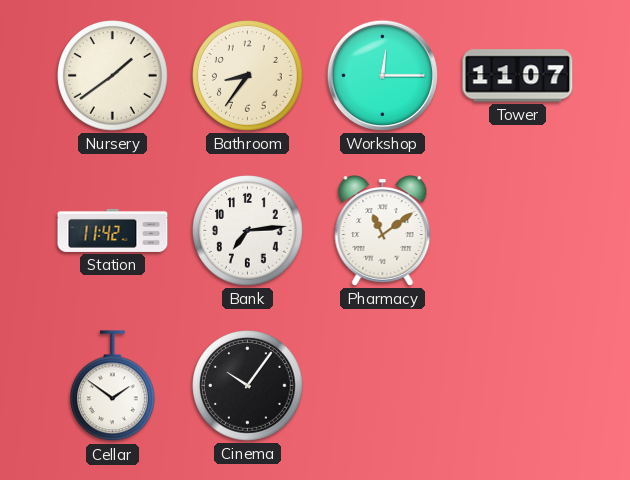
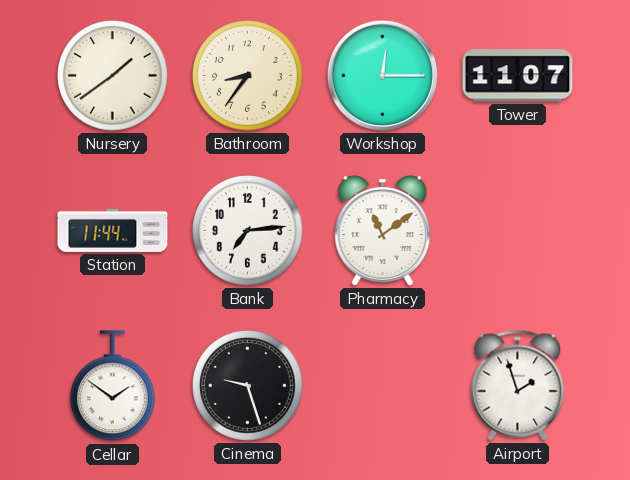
Station: 11:42 -> 11:44
Cinema: 10:06 -> 9:27
Airport: none -> 1:57
